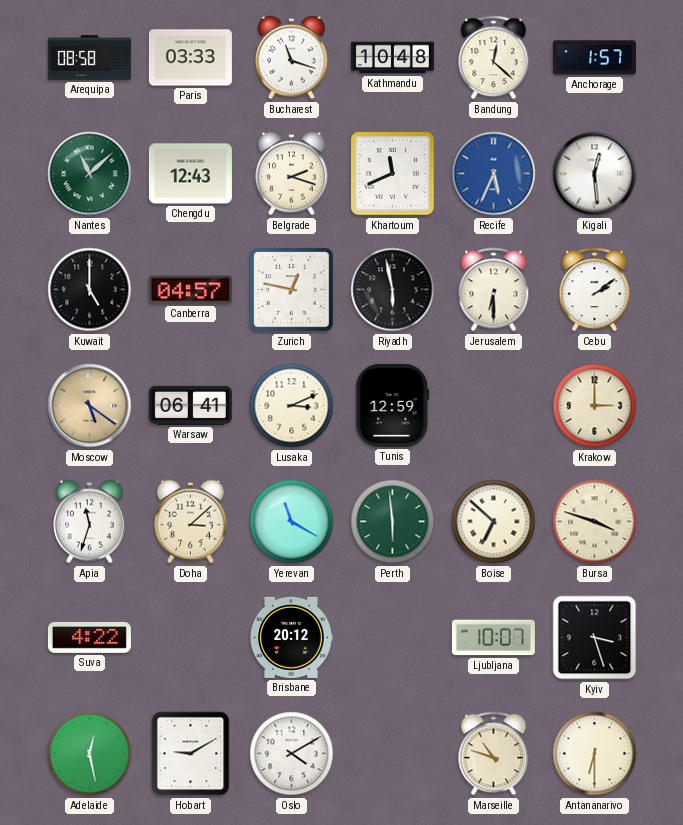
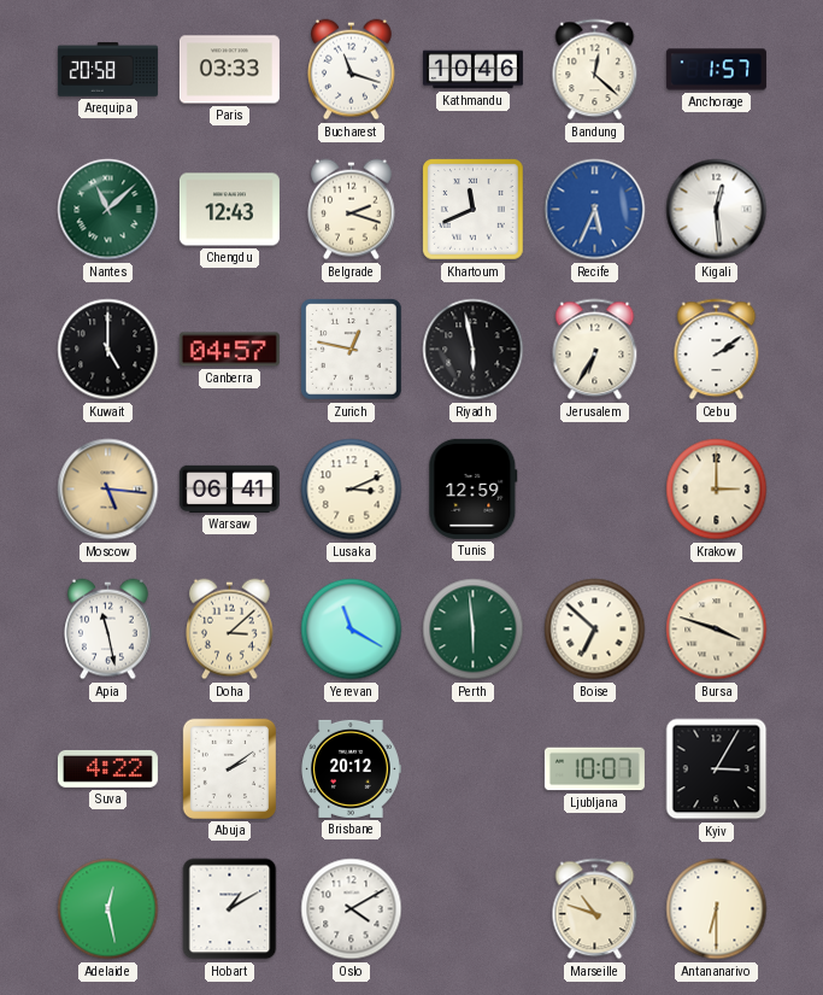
Arequipa: 08:58 -> 20:58
Kathmandu: 10:48 -> 10:46
Jerusalem: 6:30 -> 6:35
Moscow: 5:21 -> 5:16
Apia: 11:33 -> 11:28
Abuja: none -> 2:09
Kyiv: 3:27 -> 3:05
Hobart: 9:10 -> 1:10
